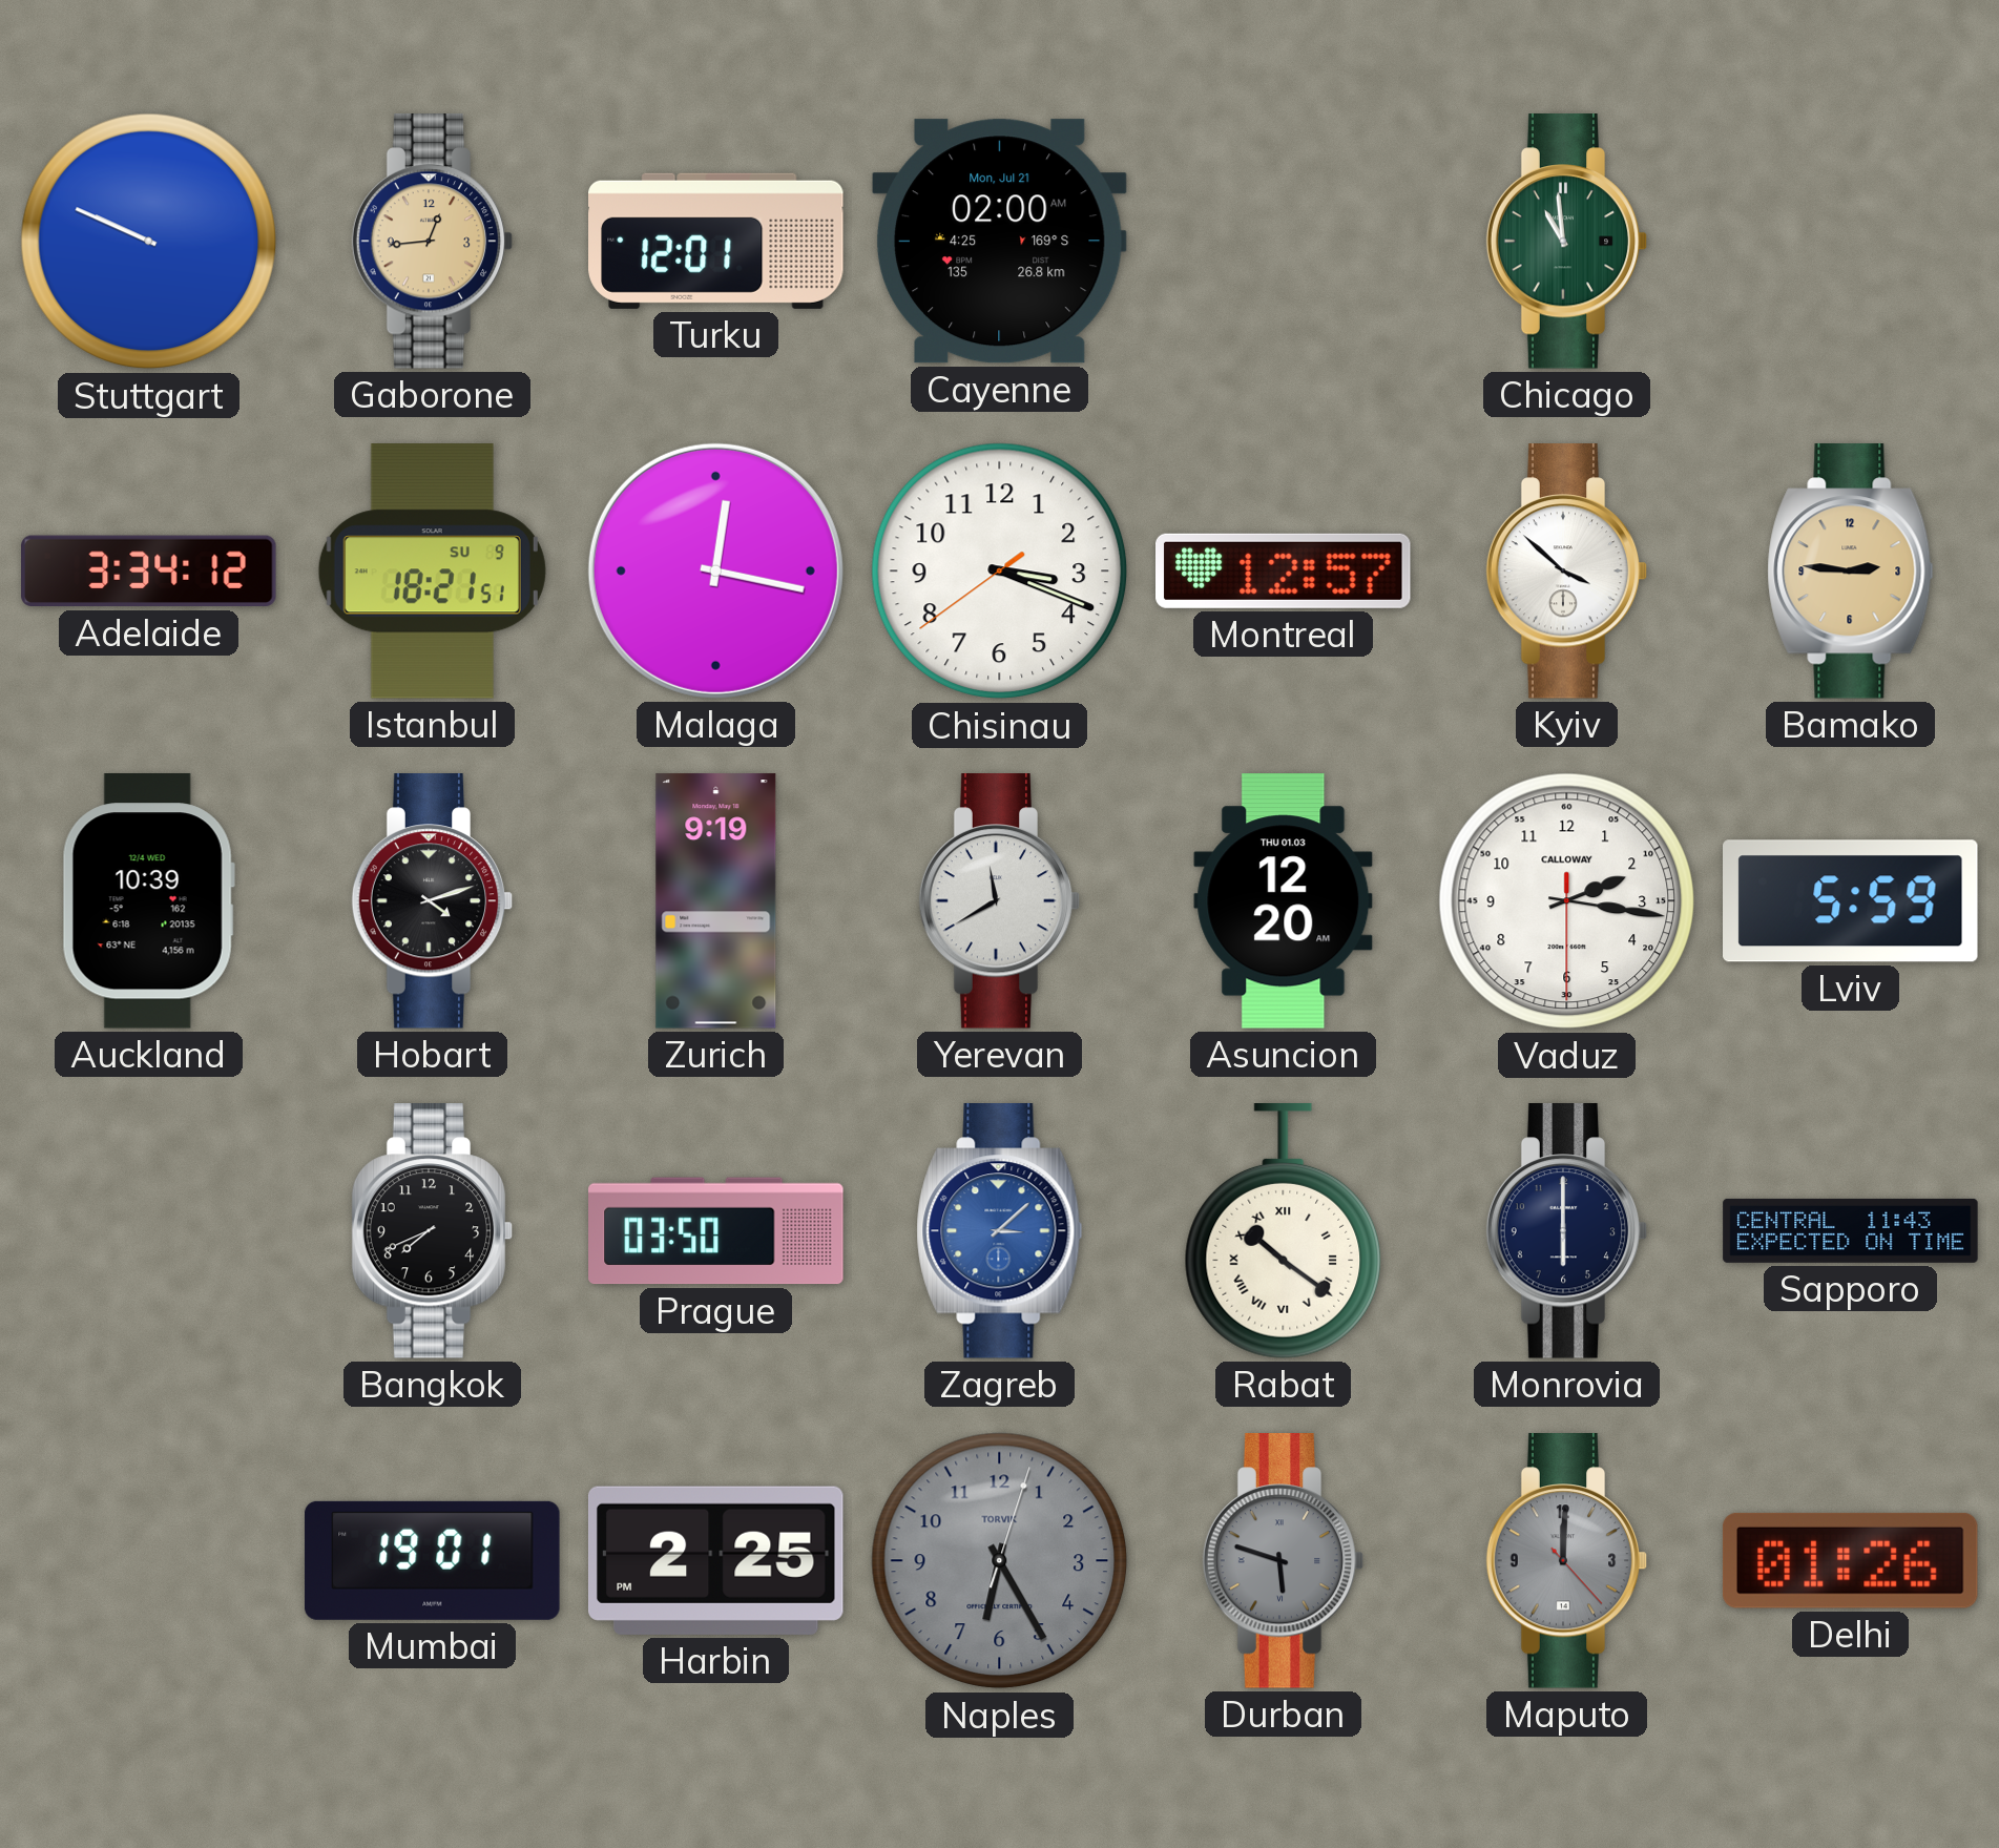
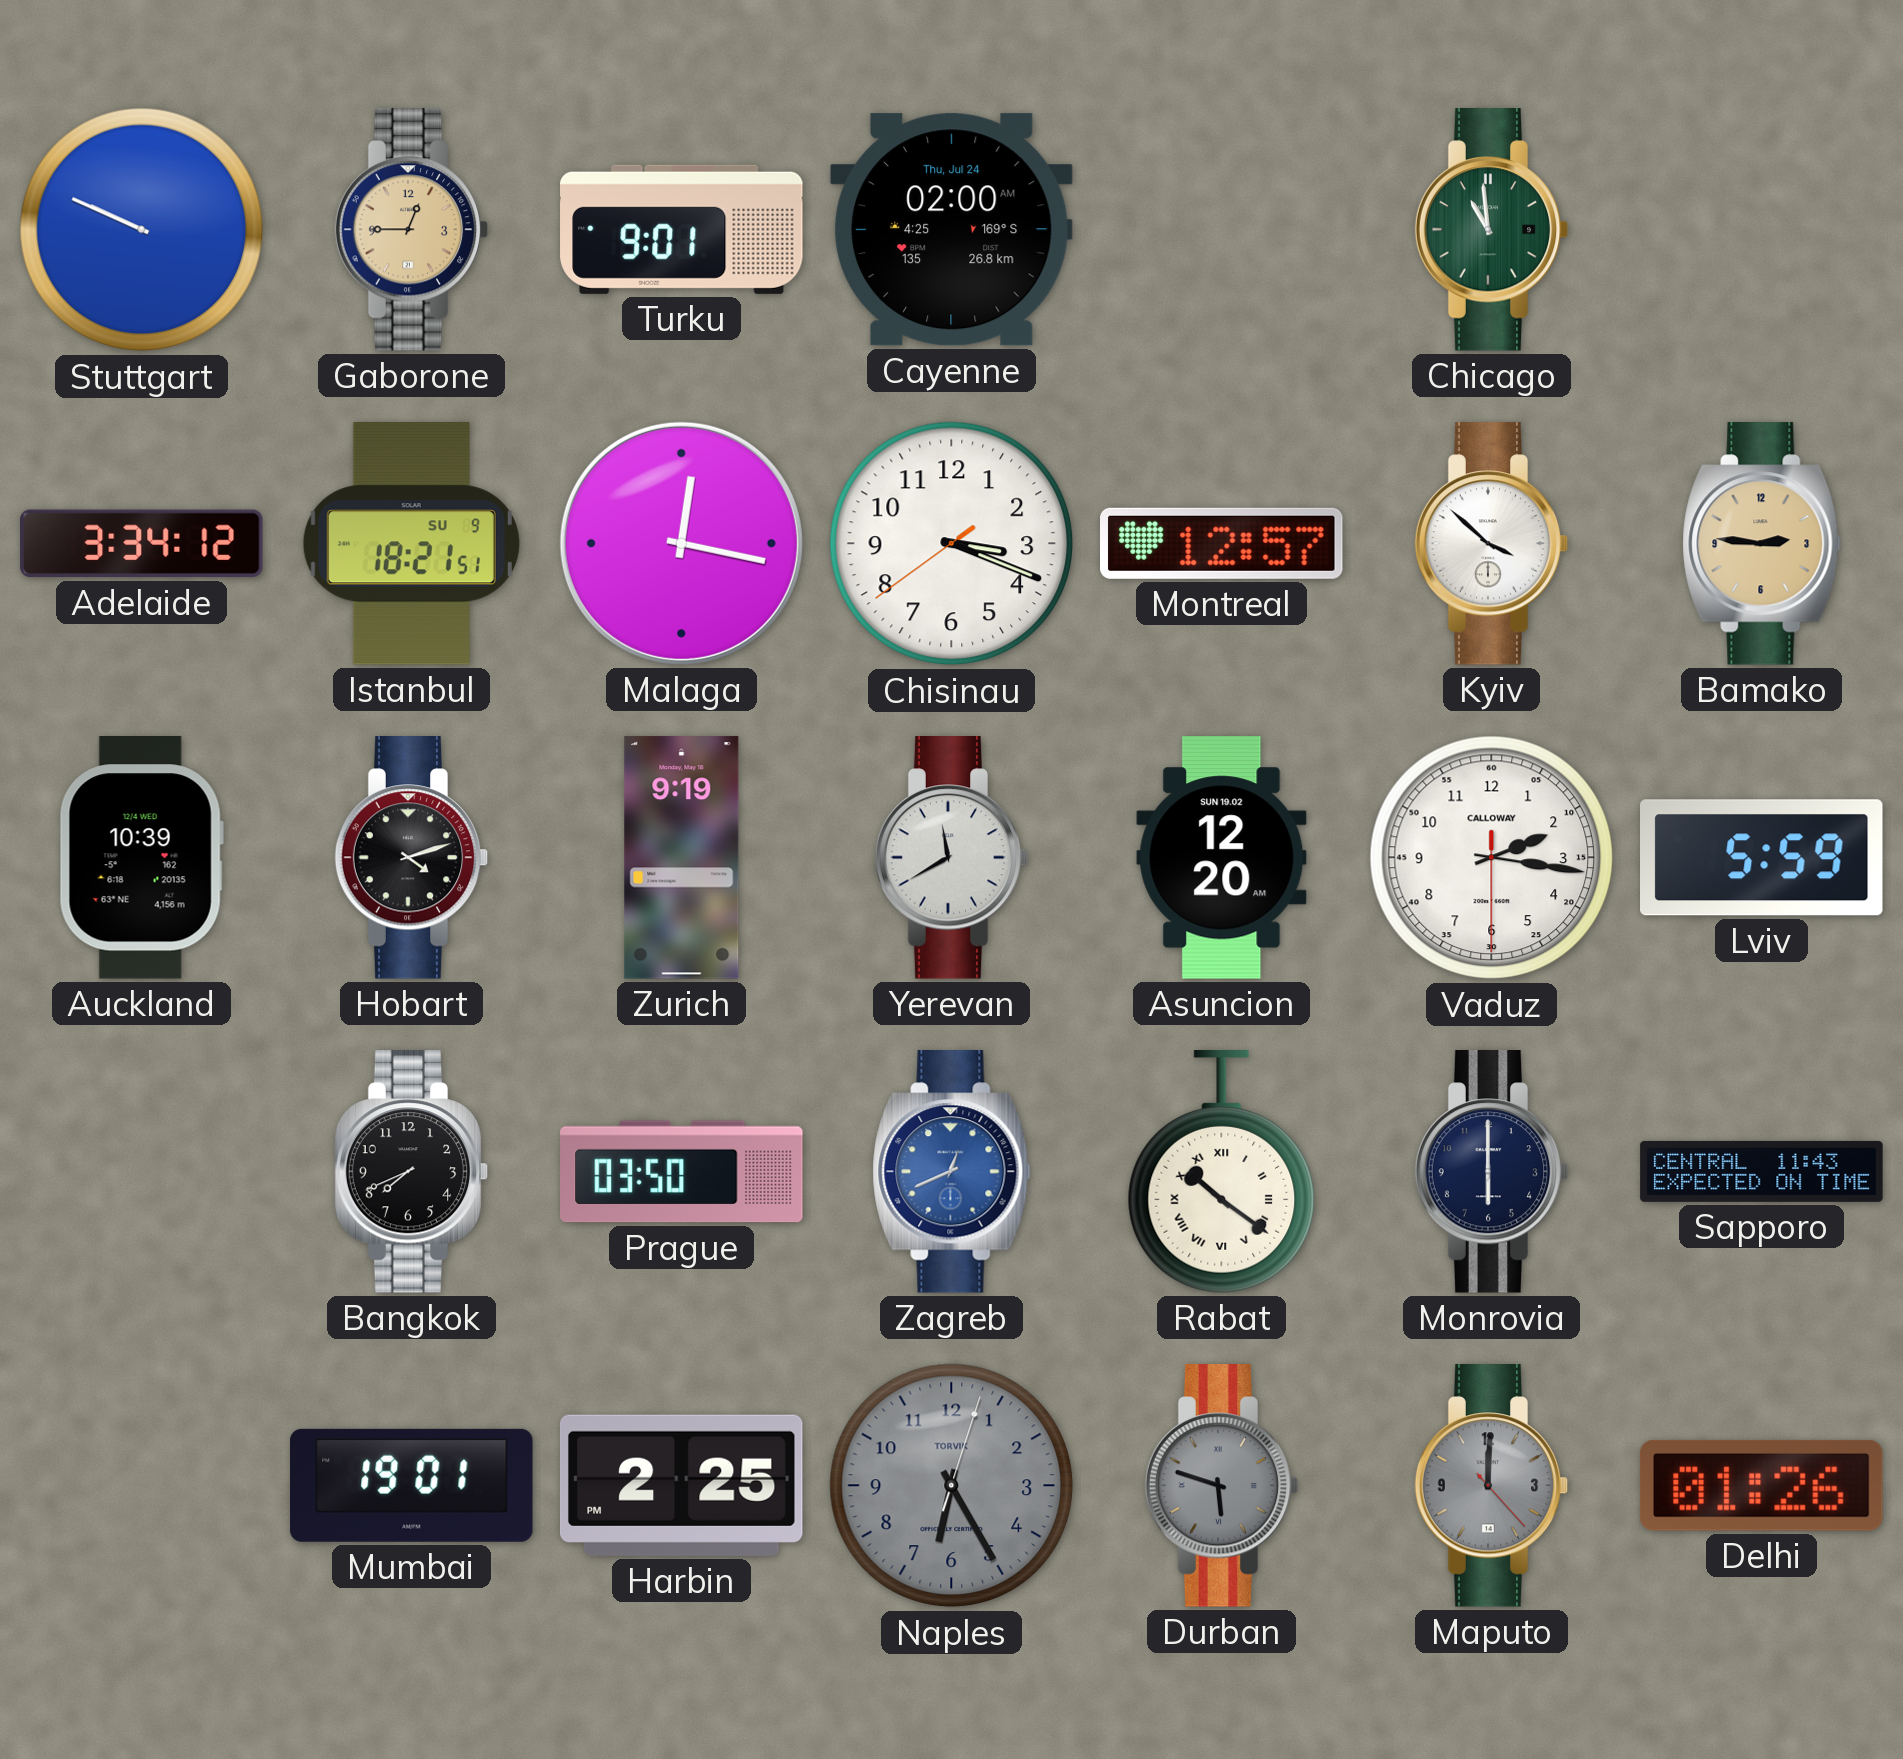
Gaborone: 12:44 -> 12:45
Turku: 12:01 -> 9:01
Cayenne date: Mon, Jul 21 -> Thu, Jul 24
Asuncion date: THU 01.03 -> SUN 19.02
Zagreb: 3:08 -> 12:41
